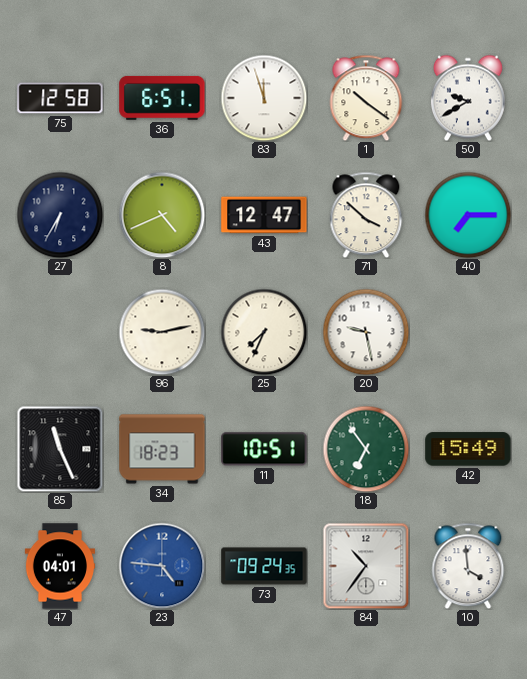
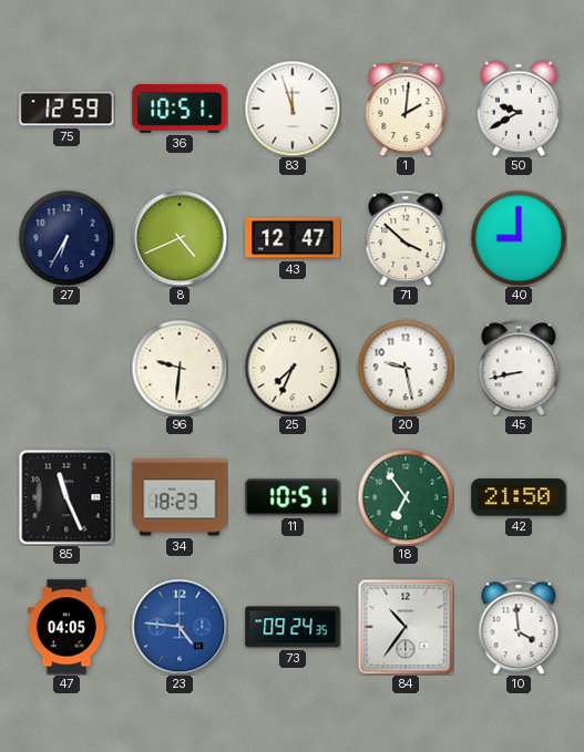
75: 12:58 -> 12:59
36: 6:51 -> 10:51
1: 10:21 -> 2:01
40: 7:15 -> 9:00
96: 9:13 -> 9:31
45: none -> 8:43
42: 15:49 -> 21:50
47: 04:01 -> 04:05
